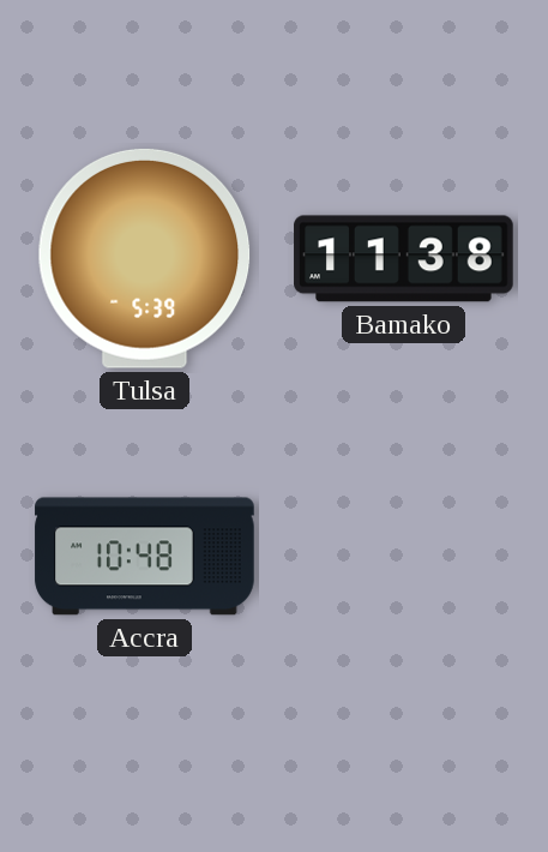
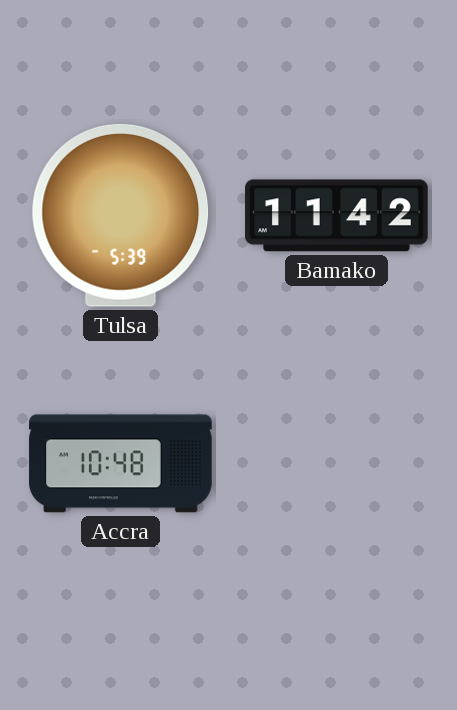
Bamako: 11:38 -> 11:42
